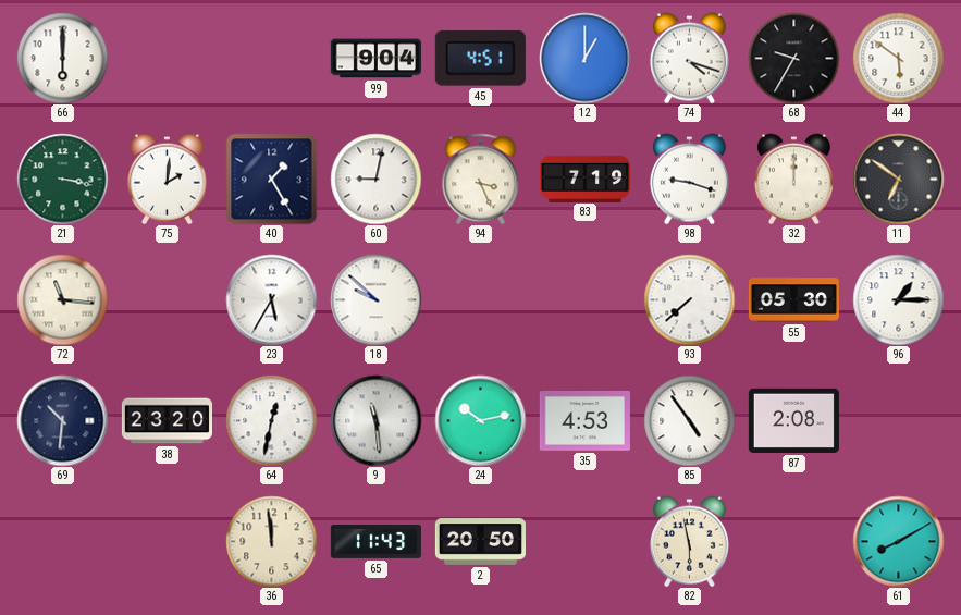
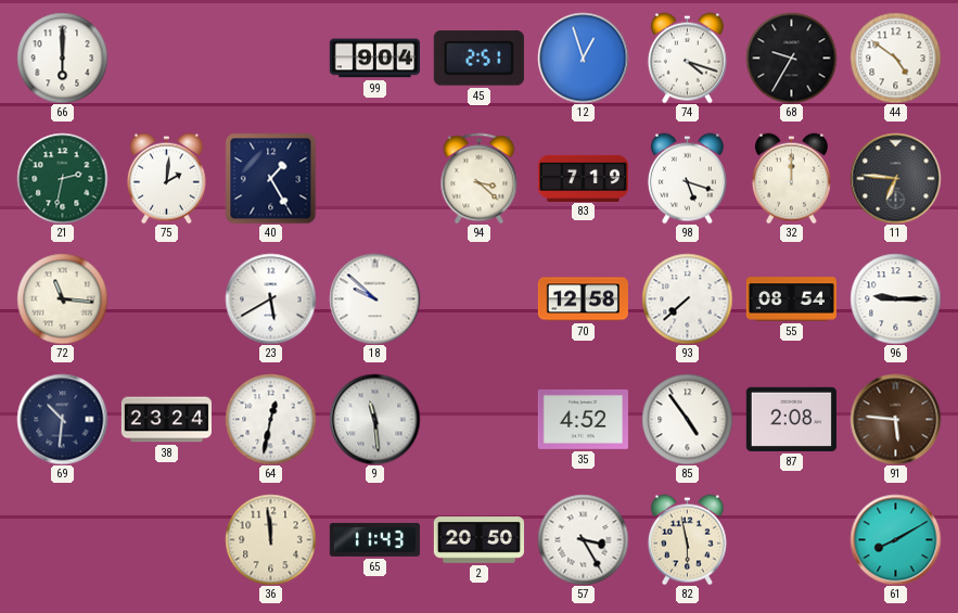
45: 4:51 -> 2:51
12: 1:00 -> 12:57
44: 5:51 -> 4:51
21: 3:17 -> 2:32
60: 9:02 -> none
94: 3:26 -> 3:22
98: 9:18 -> 5:18
11: 6:51 -> 6:46
23: 5:35 -> 5:40
70: none -> 12:58
55: 05:30 -> 08:54
96: 1:15 -> 9:15
38: 23:20 -> 23:24
24: 10:13 -> none
35: 4:53 -> 4:52
91: none -> 5:46
57: none -> 3:25
